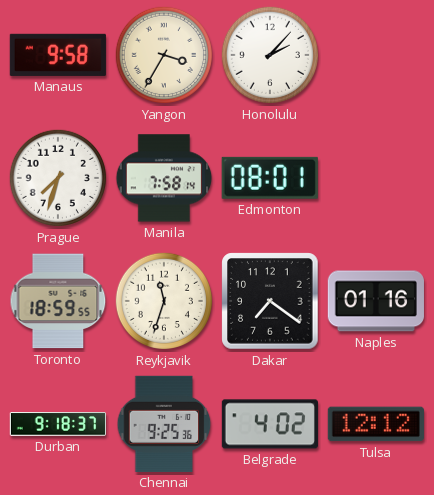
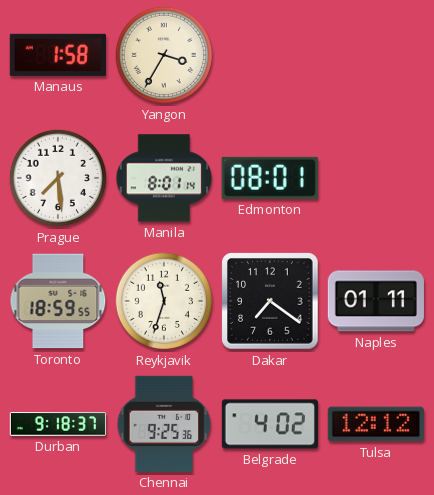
Manaus: 9:58 -> 1:58
Honolulu: 2:07 -> none
Prague: 7:33 -> 7:29
Manila: 7:58 -> 8:01
Naples: 01:16 -> 01:11
